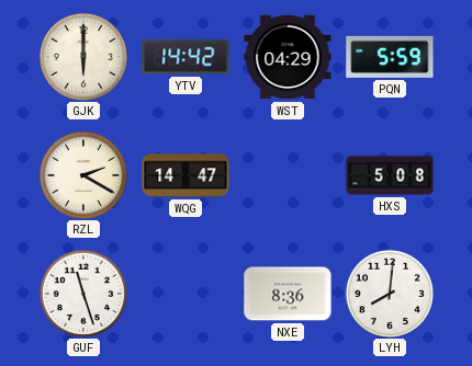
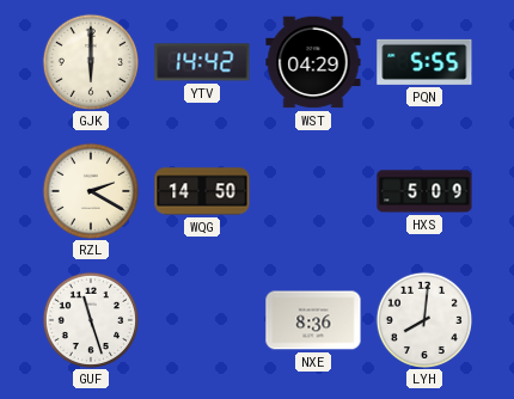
PQN: 5:59 -> 5:55
WQG: 14:47 -> 14:50
HXS: 5:08 -> 5:09
